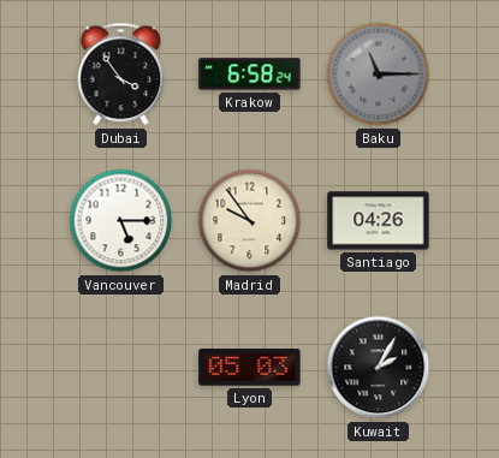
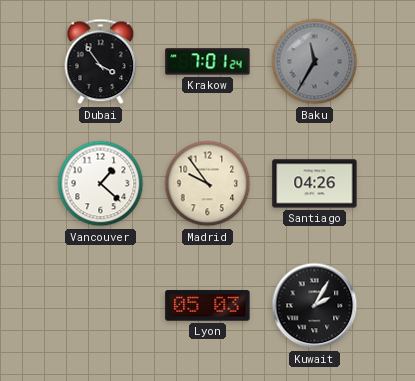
Krakow: 6:58 -> 7:01
Baku: 11:15 -> 11:35
Vancouver: 5:15 -> 1:22
